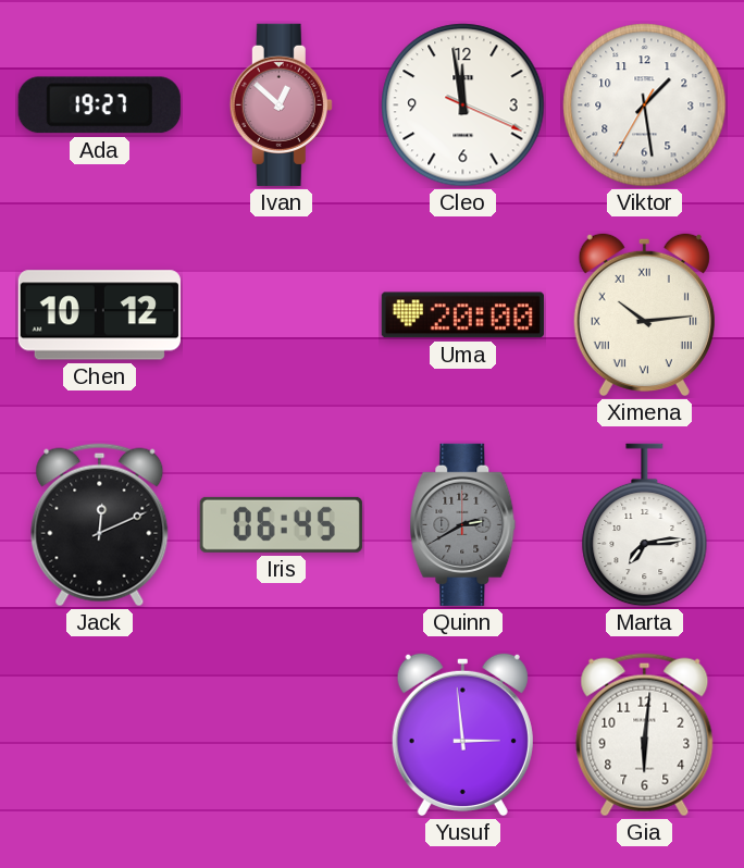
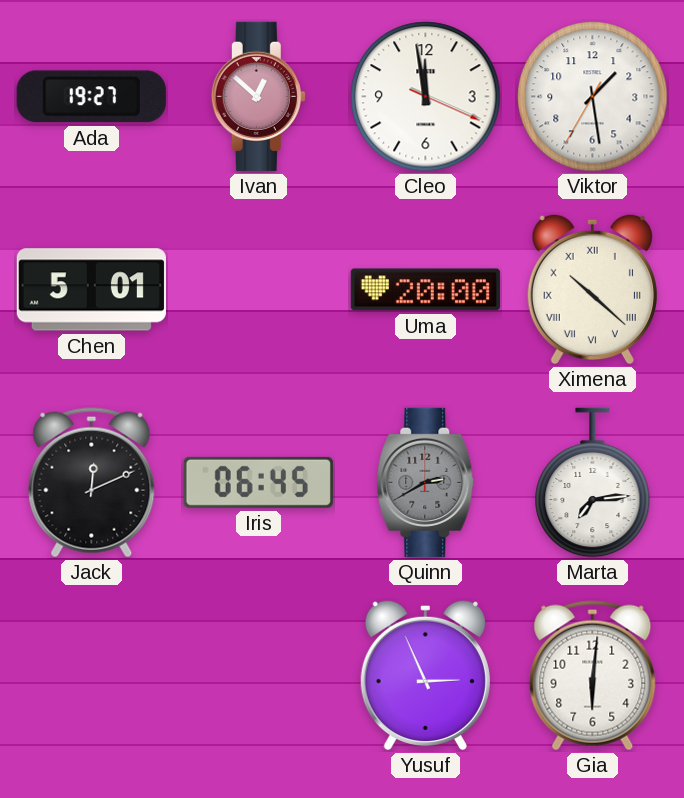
Chen: 10:12 -> 5:01
Ximena: 10:14 -> 10:22
Yusuf: 2:59 -> 2:56
